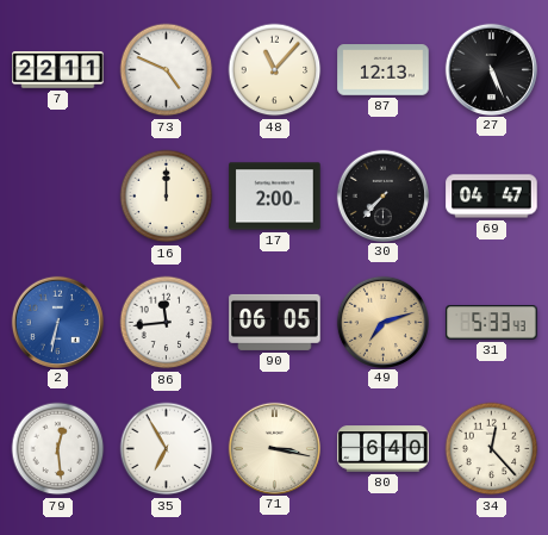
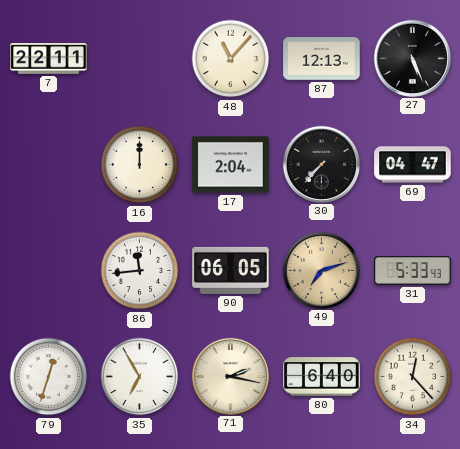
73: 4:49 -> none
17: 2:00 -> 2:04
2: 6:32 -> none
79: 12:29 -> 12:33
71: 3:17 -> 2:17
